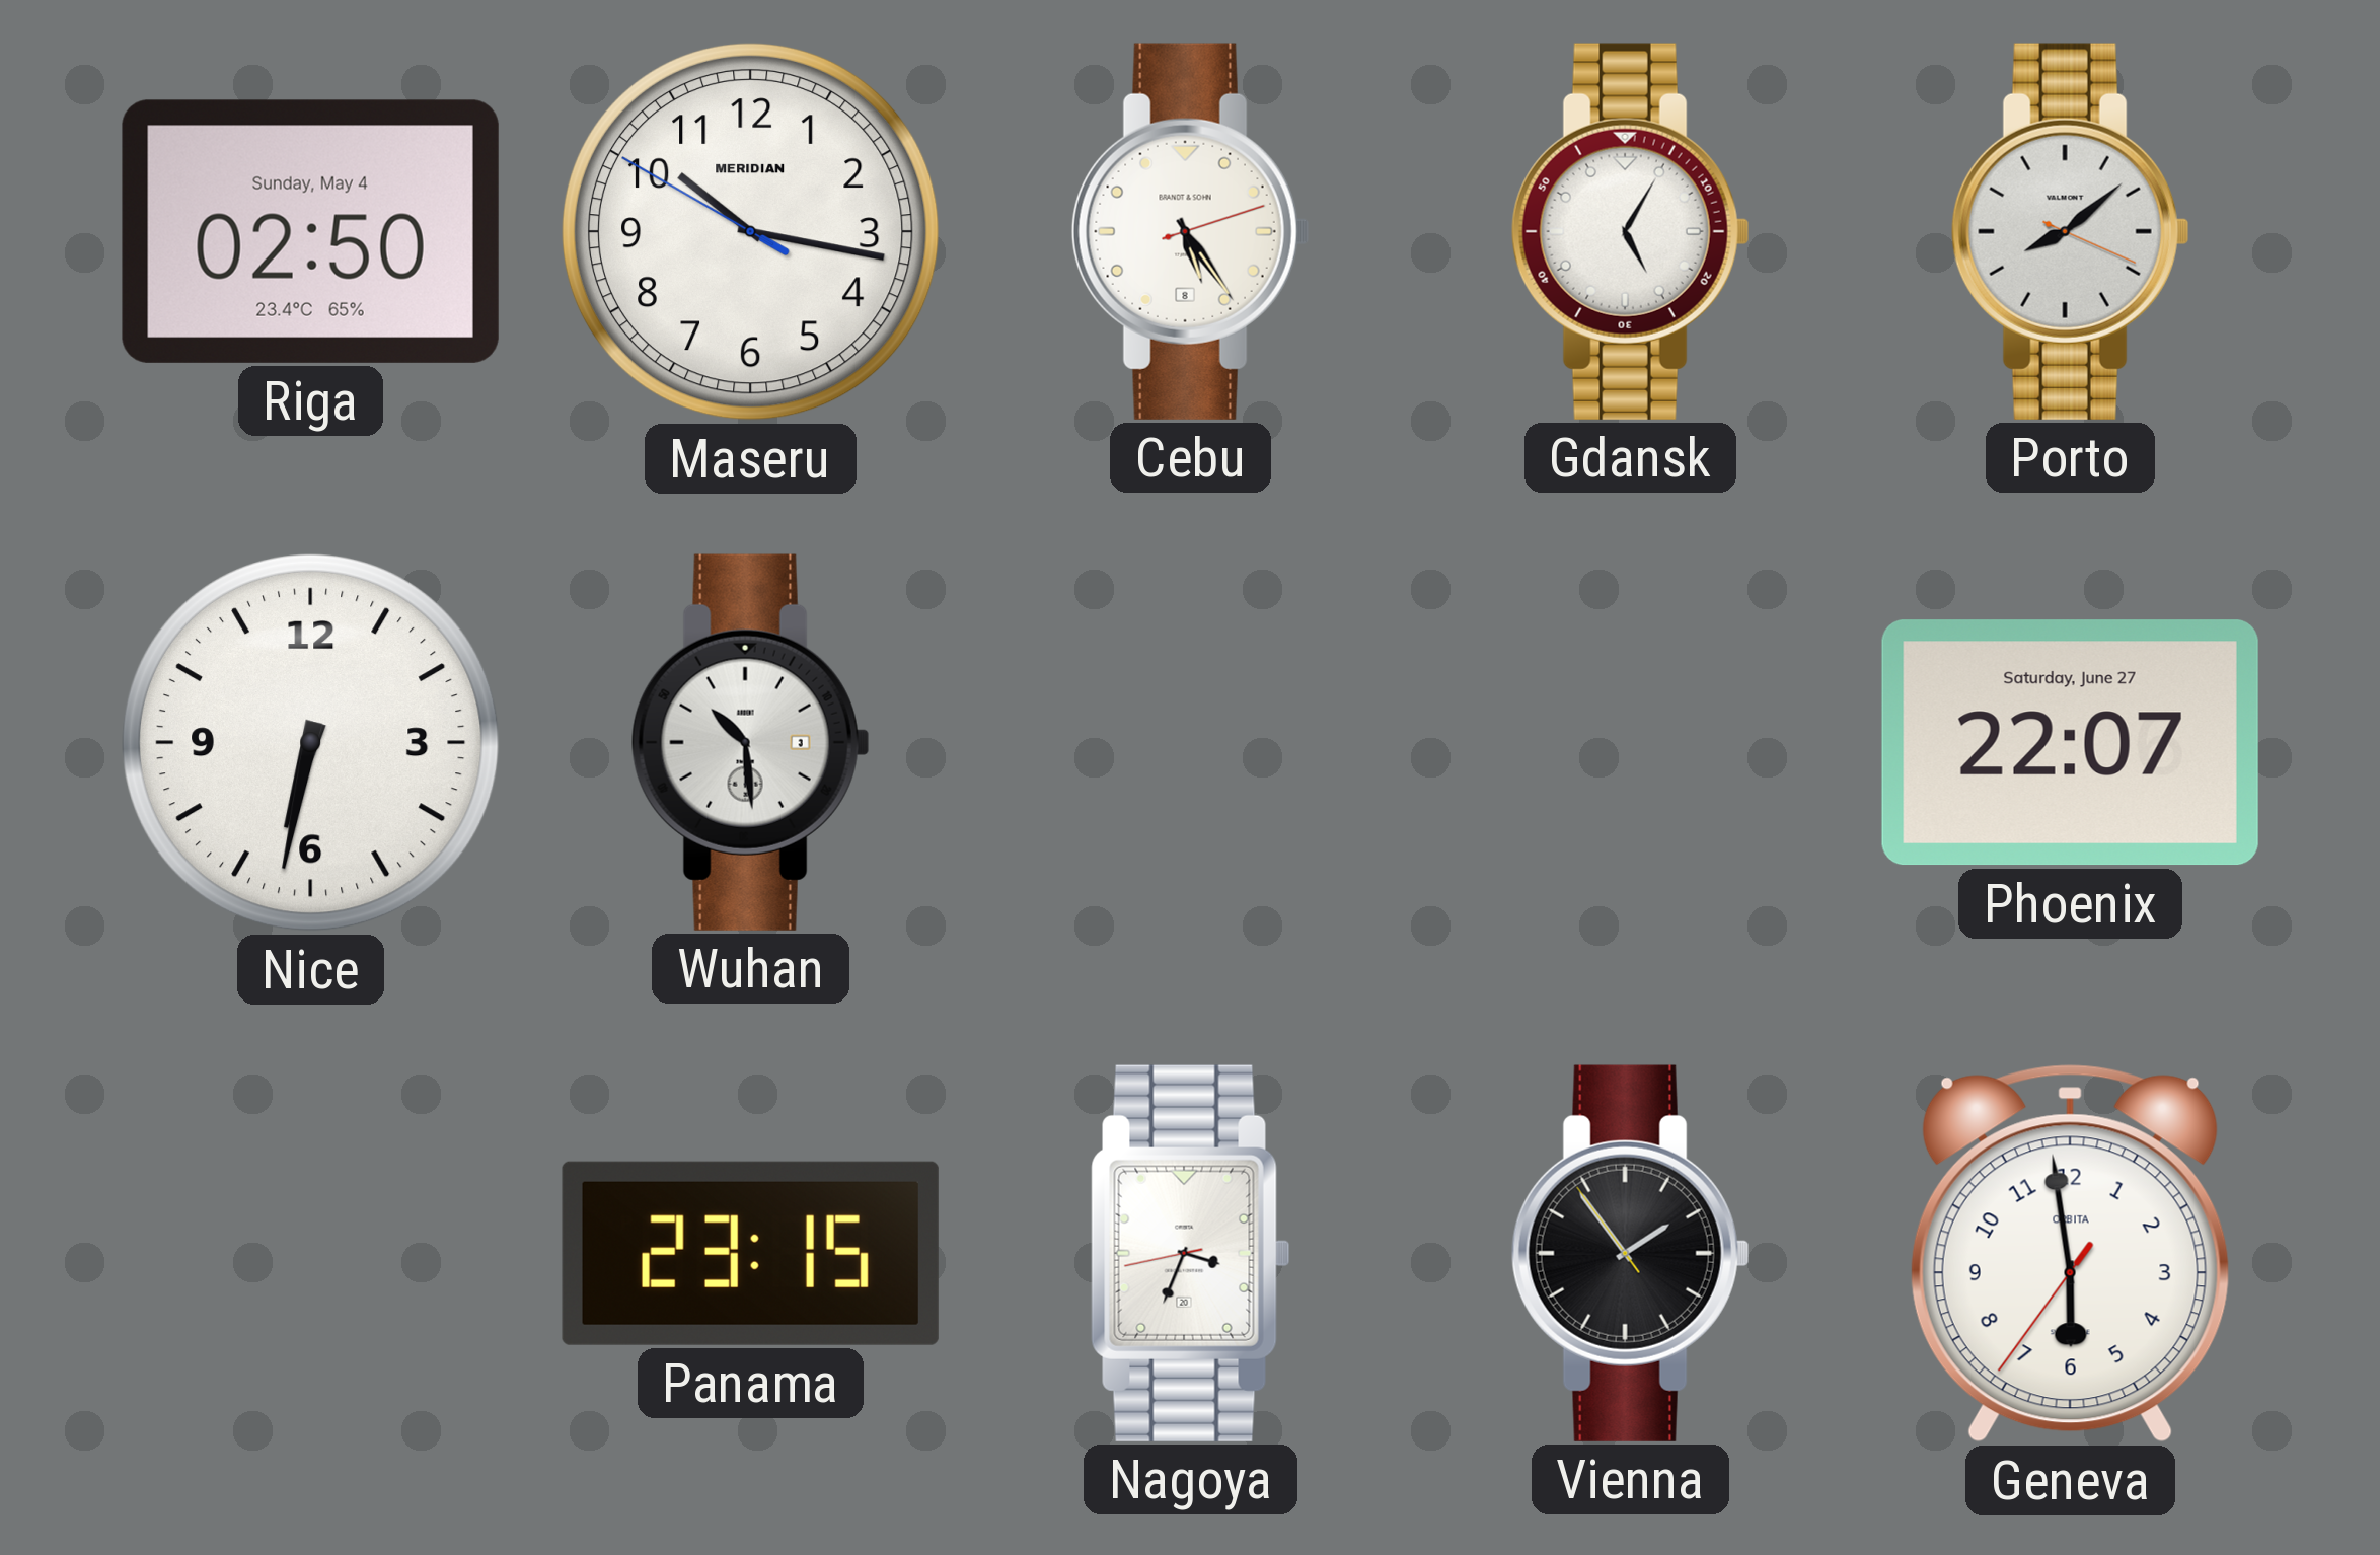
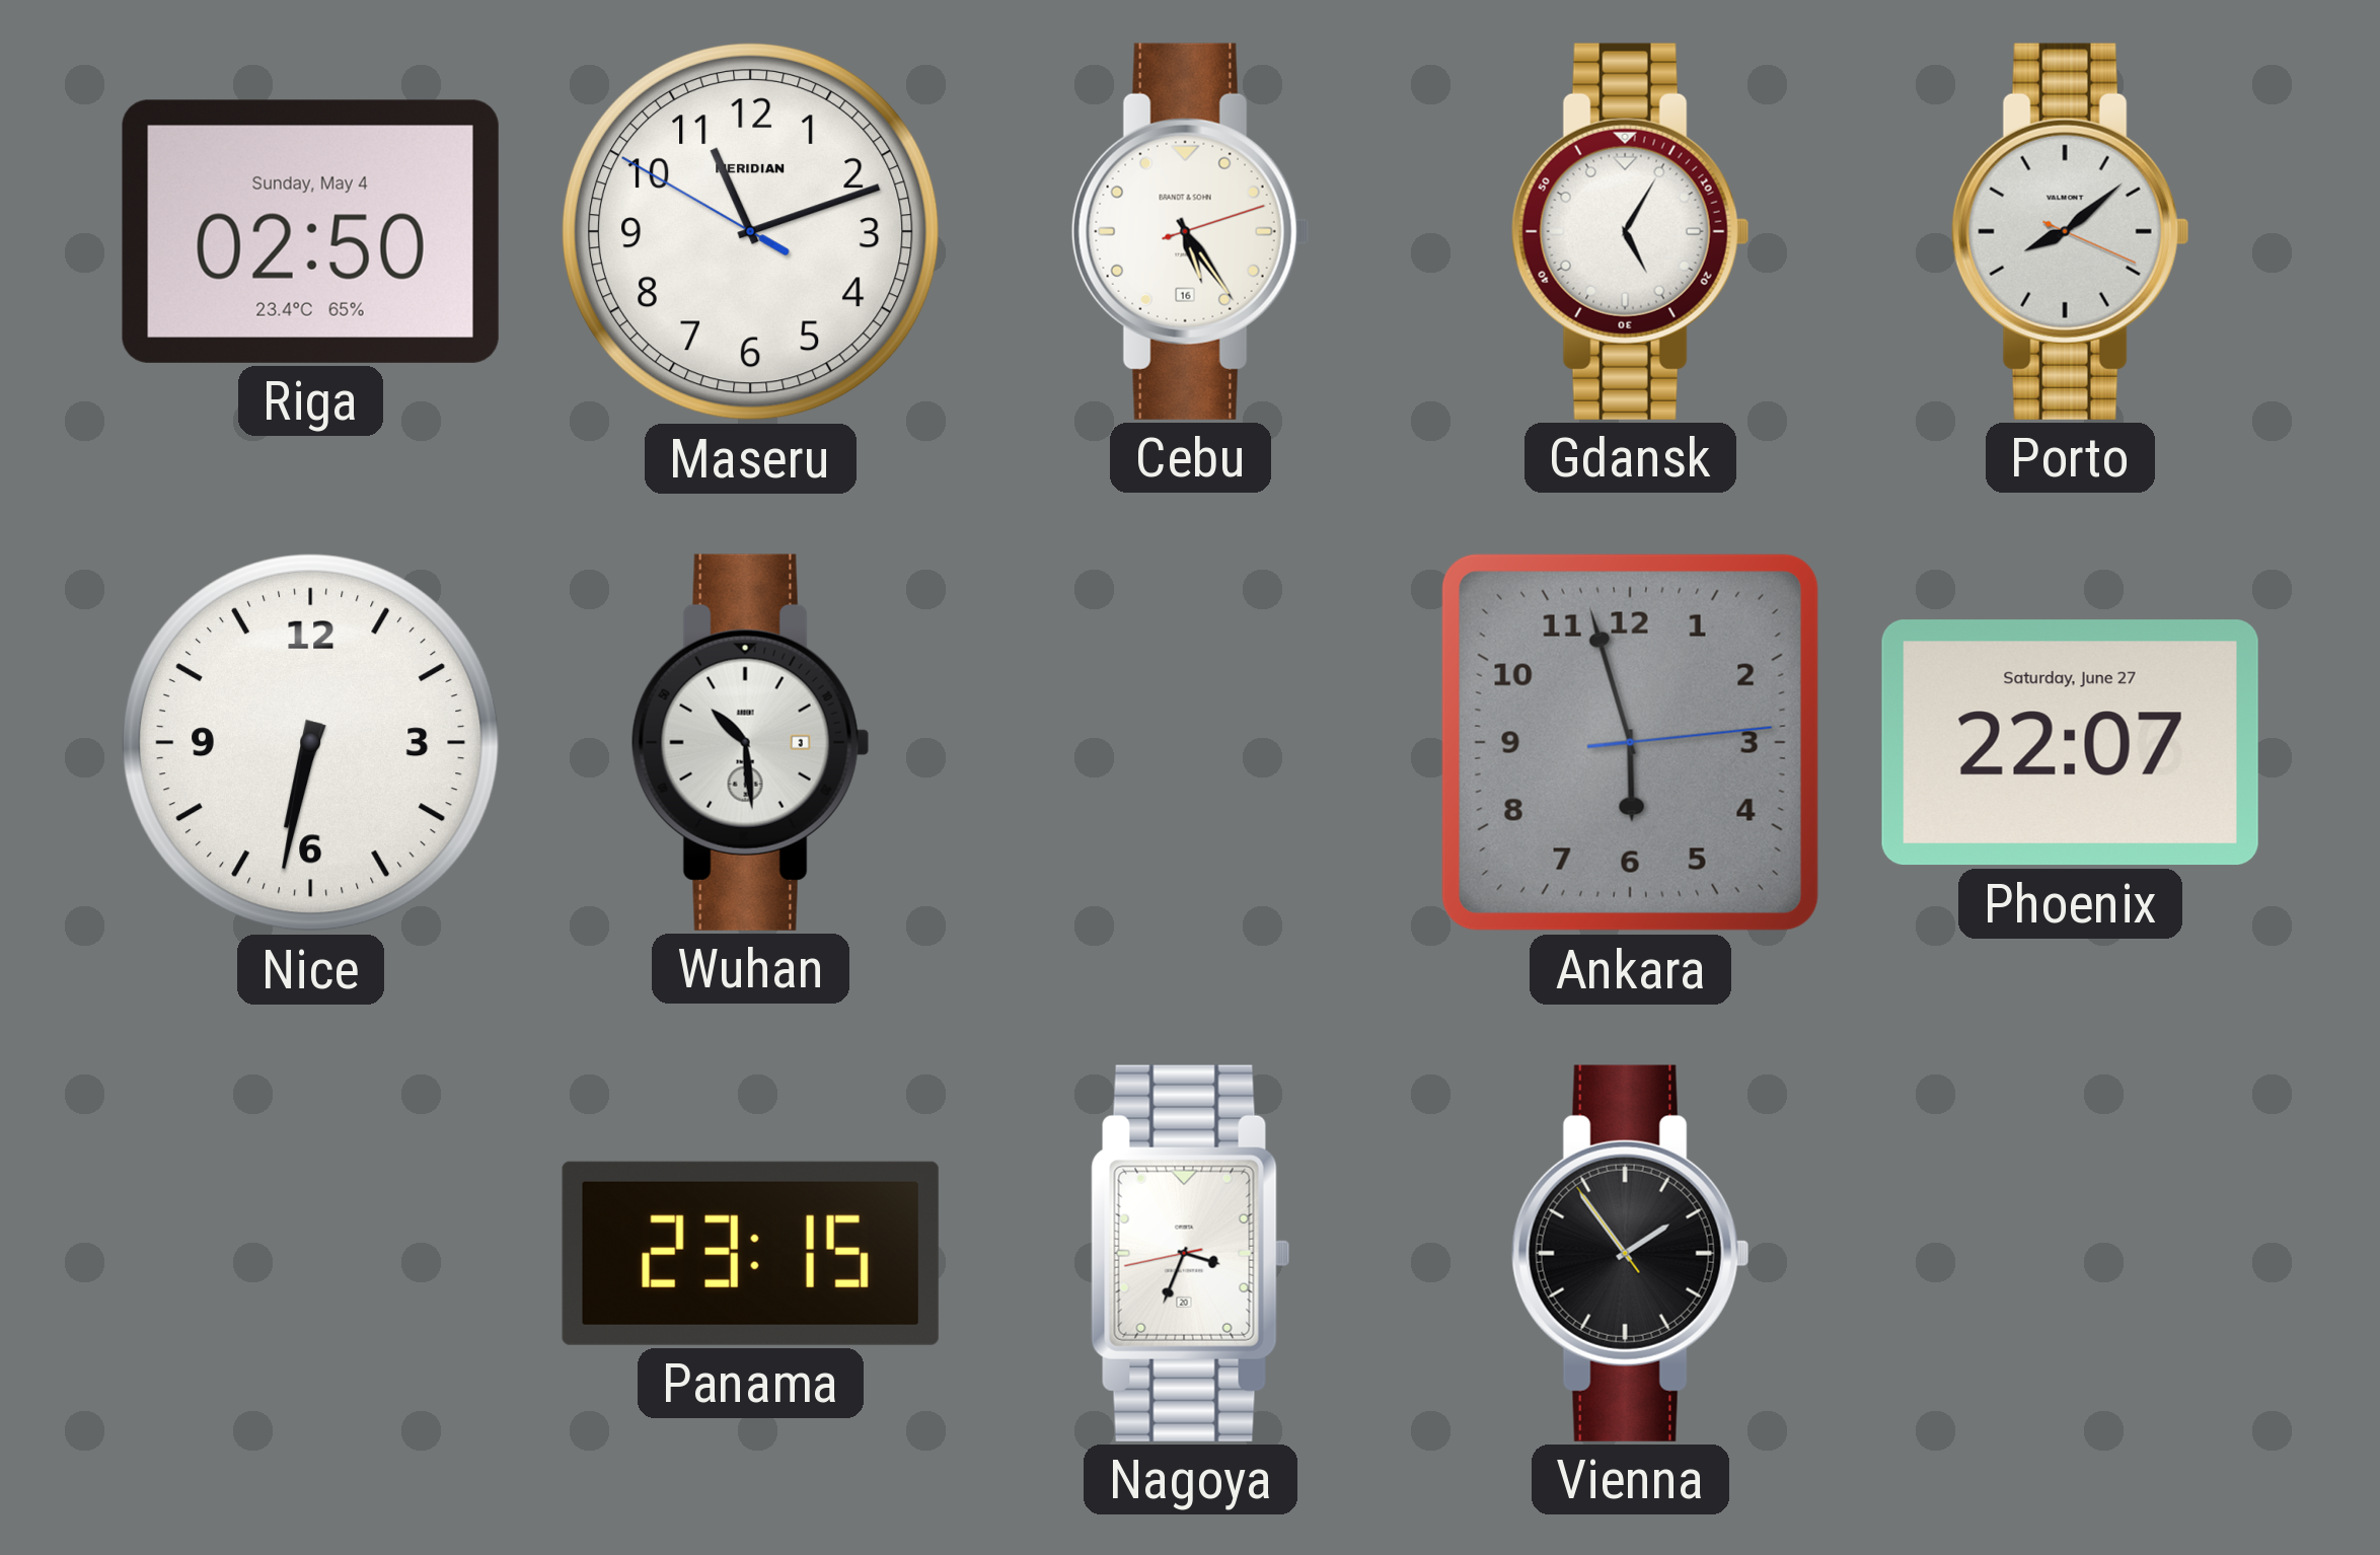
Maseru: 10:16 -> 11:11
Cebu date: 8 -> 16
Ankara: none -> 5:57
Geneva: 5:58 -> none
